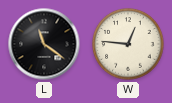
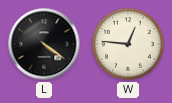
L: 11:21 -> 4:21
